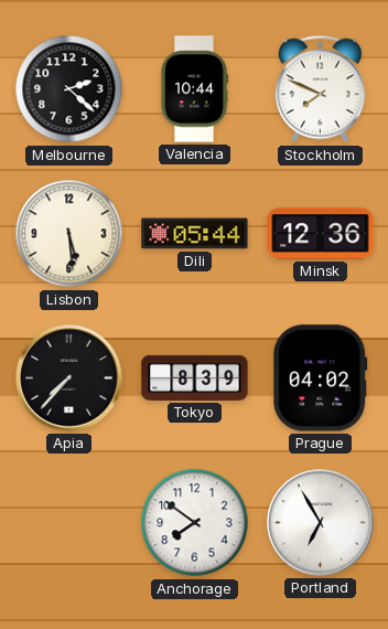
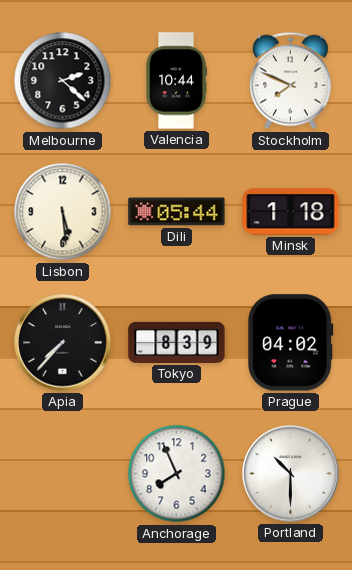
Minsk: 12:36 -> 1:18
Anchorage: 7:51 -> 7:56
Portland: 6:55 -> 10:30
